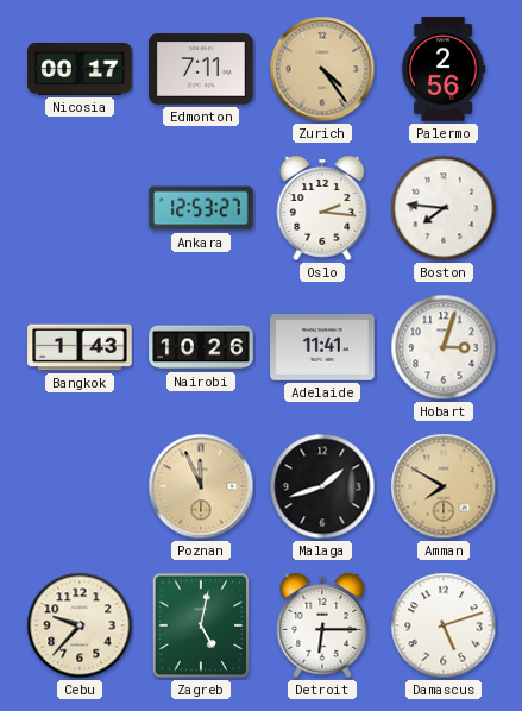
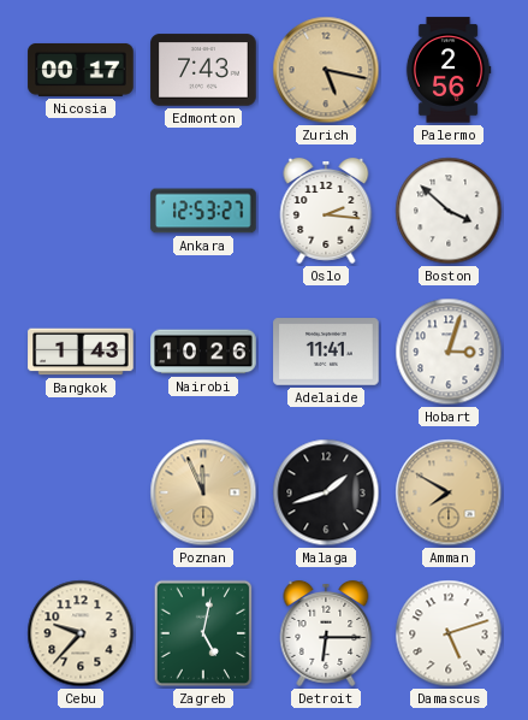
Edmonton: 7:11 -> 7:43
Zurich: 4:24 -> 5:17
Boston: 7:46 -> 3:52
